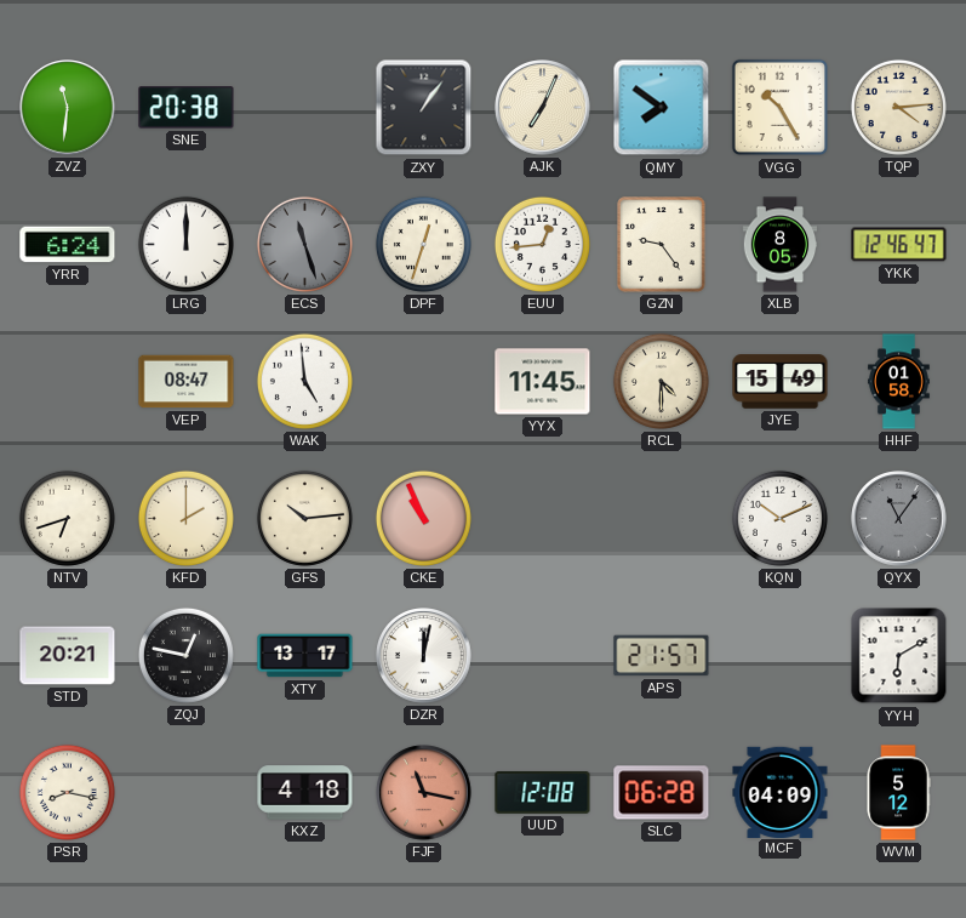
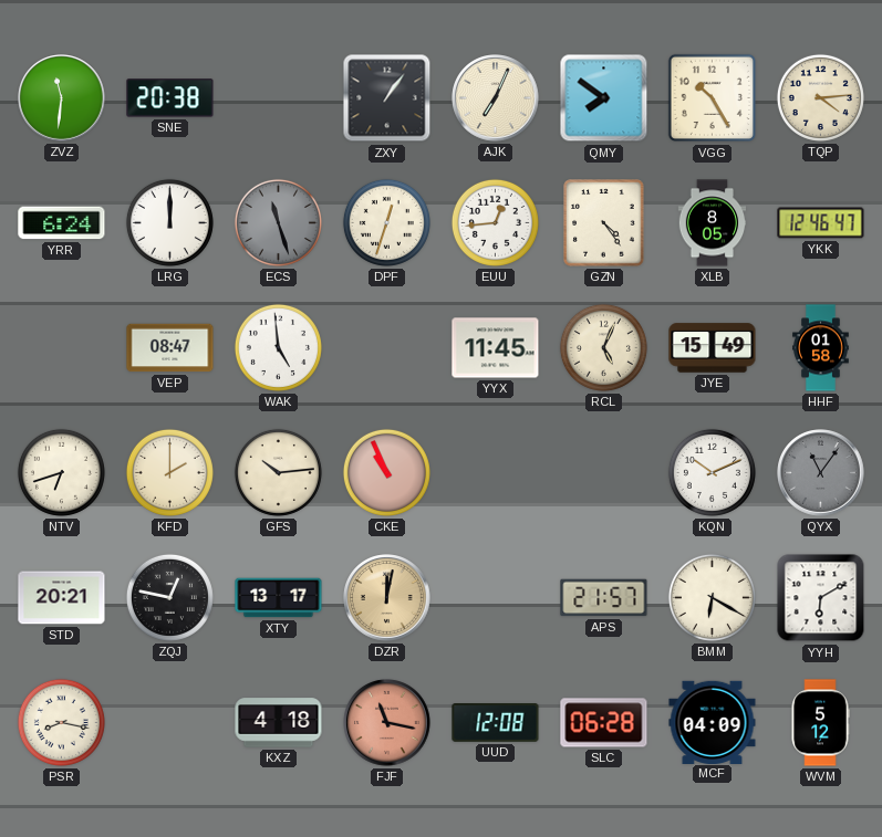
GZN: 9:24 -> 4:24
RCL: 4:30 -> 5:04
DZR dial: white -> champagne
BMM: none -> 6:20
